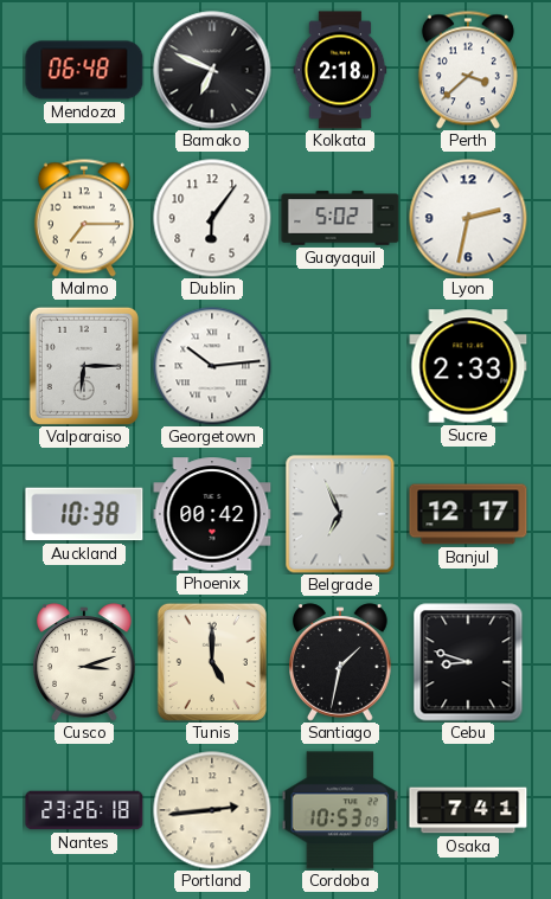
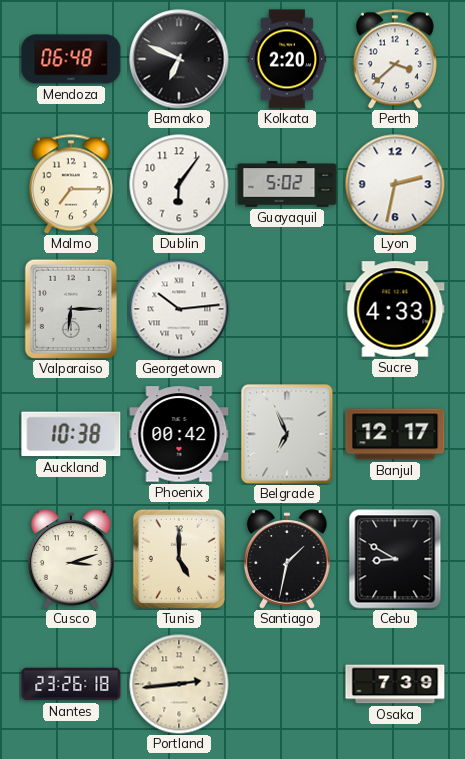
Kolkata: 2:18 -> 2:20
Sucre: 2:33 -> 4:33
Cebu: 8:48 -> 8:50
Cordoba: 10:53 -> none
Osaka: 7:41 -> 7:39
